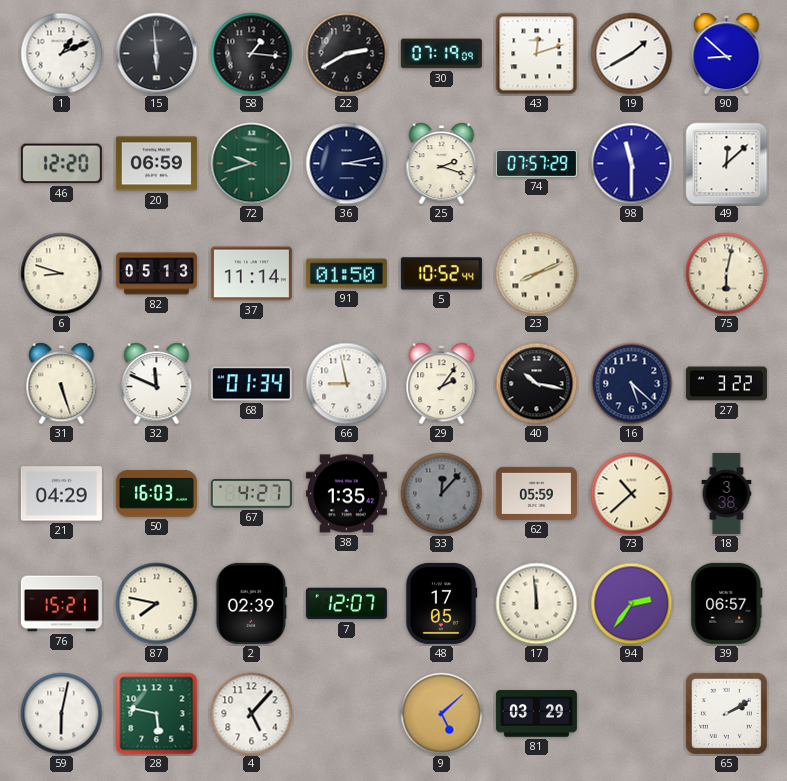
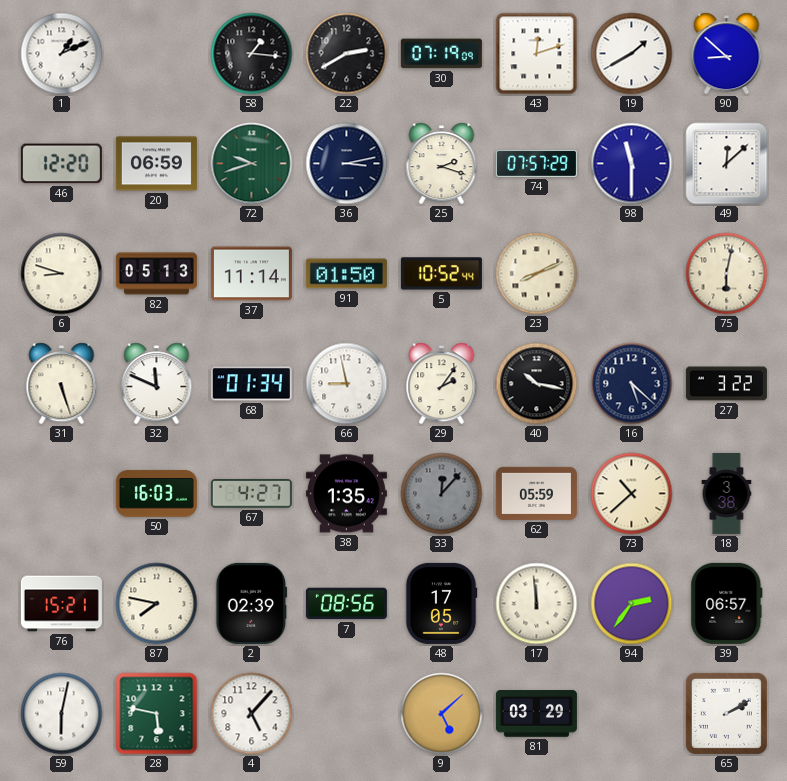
15: 5:59 -> none
21: 04:29 -> none
7: 12:07 -> 08:56
